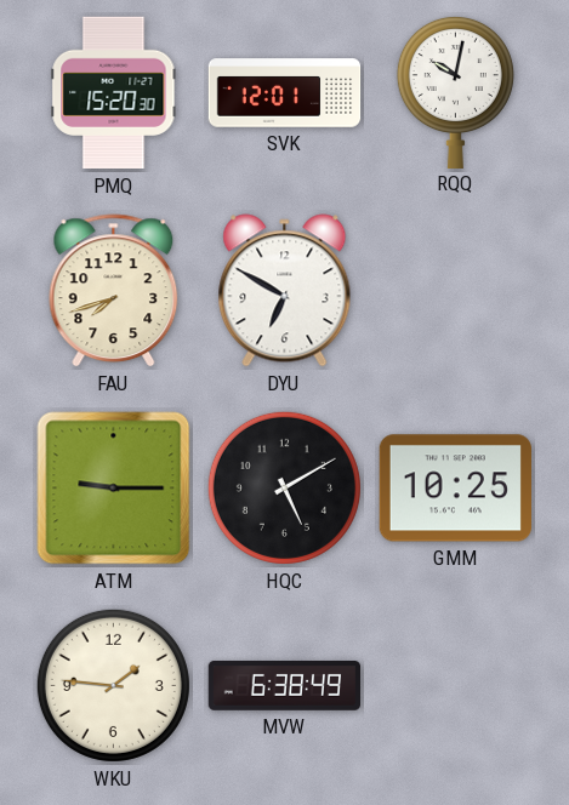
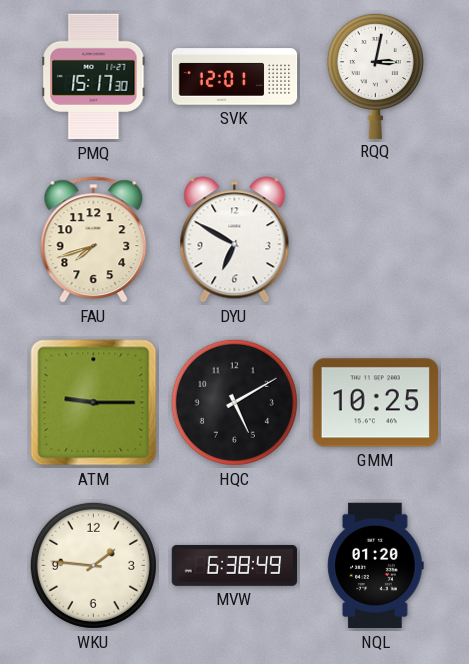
PMQ: 15:20 -> 15:17
RQQ: 10:02 -> 3:02
NQL: none -> 01:20
